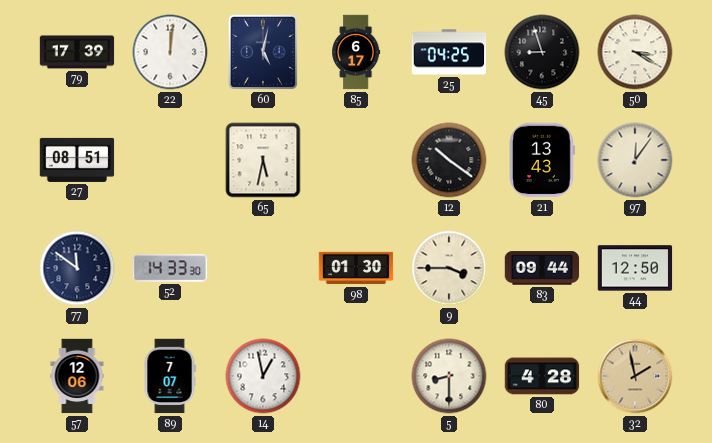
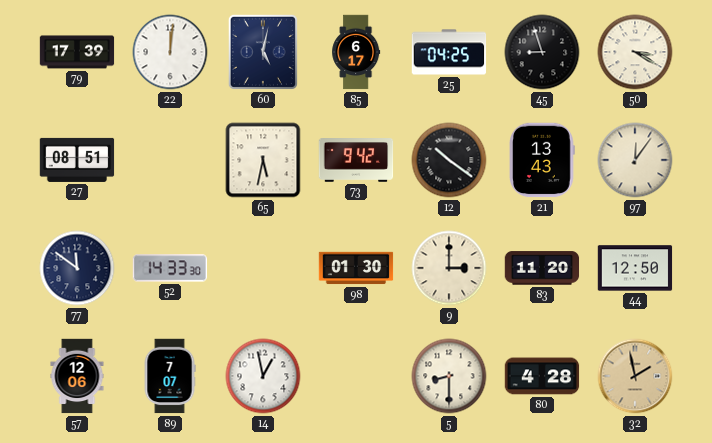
73: none -> 9:42
9: 3:45 -> 3:00
83: 09:44 -> 11:20
